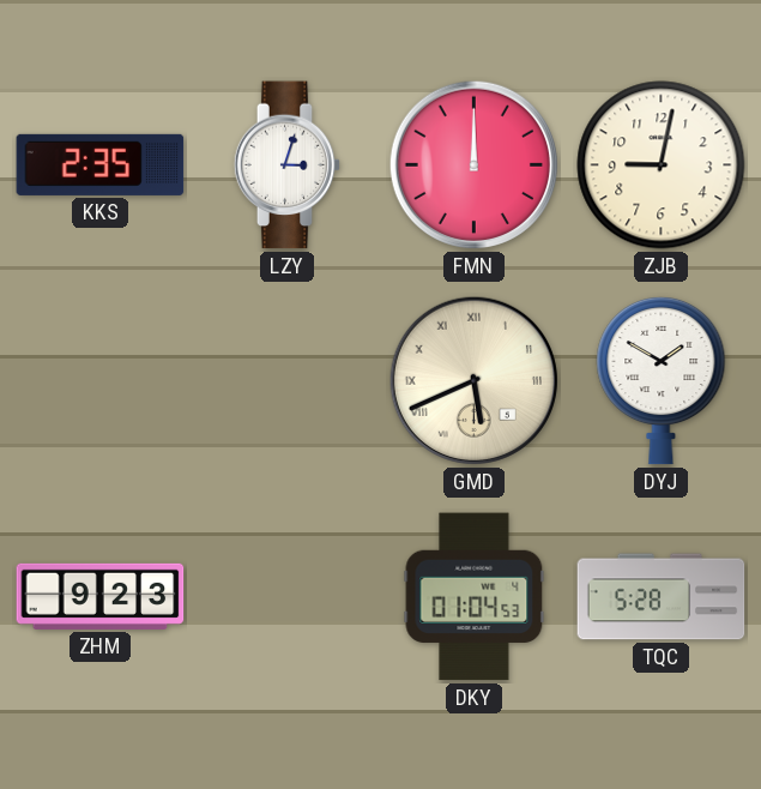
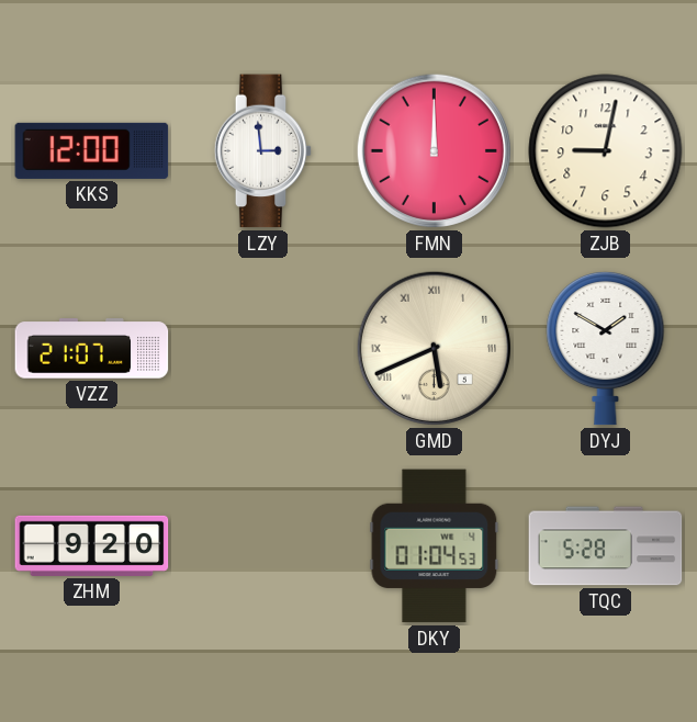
KKS: 2:35 -> 12:00
LZY: 3:03 -> 2:59
VZZ: none -> 21:07
ZHM: 9:23 -> 9:20
